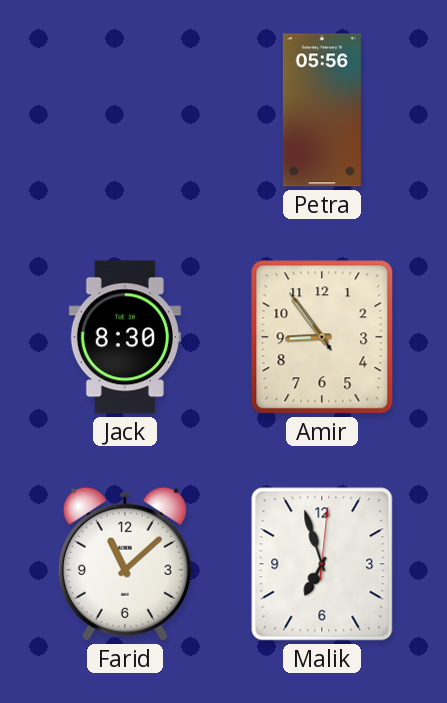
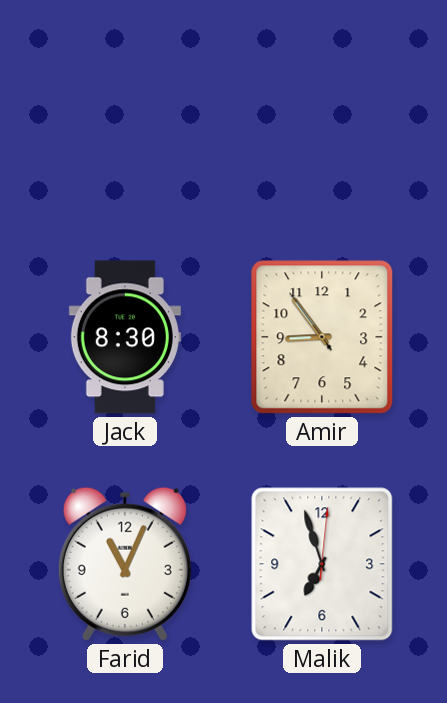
Petra: 05:56 -> none
Farid: 11:08 -> 11:04
